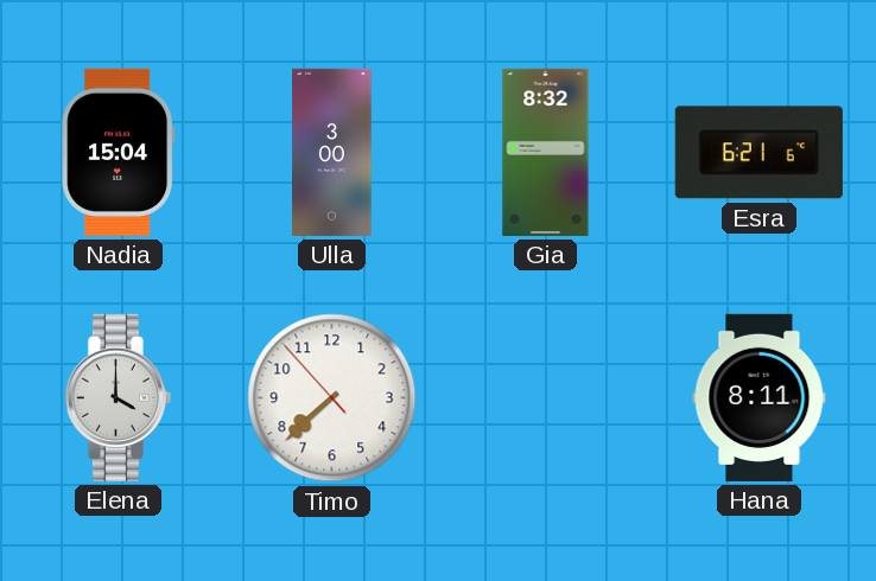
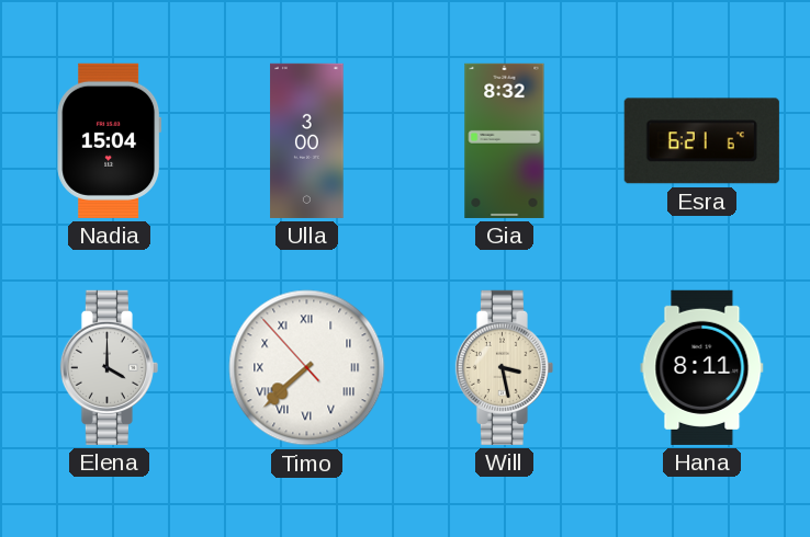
Timo numerals: Arabic -> Roman
Will: none -> 3:28
